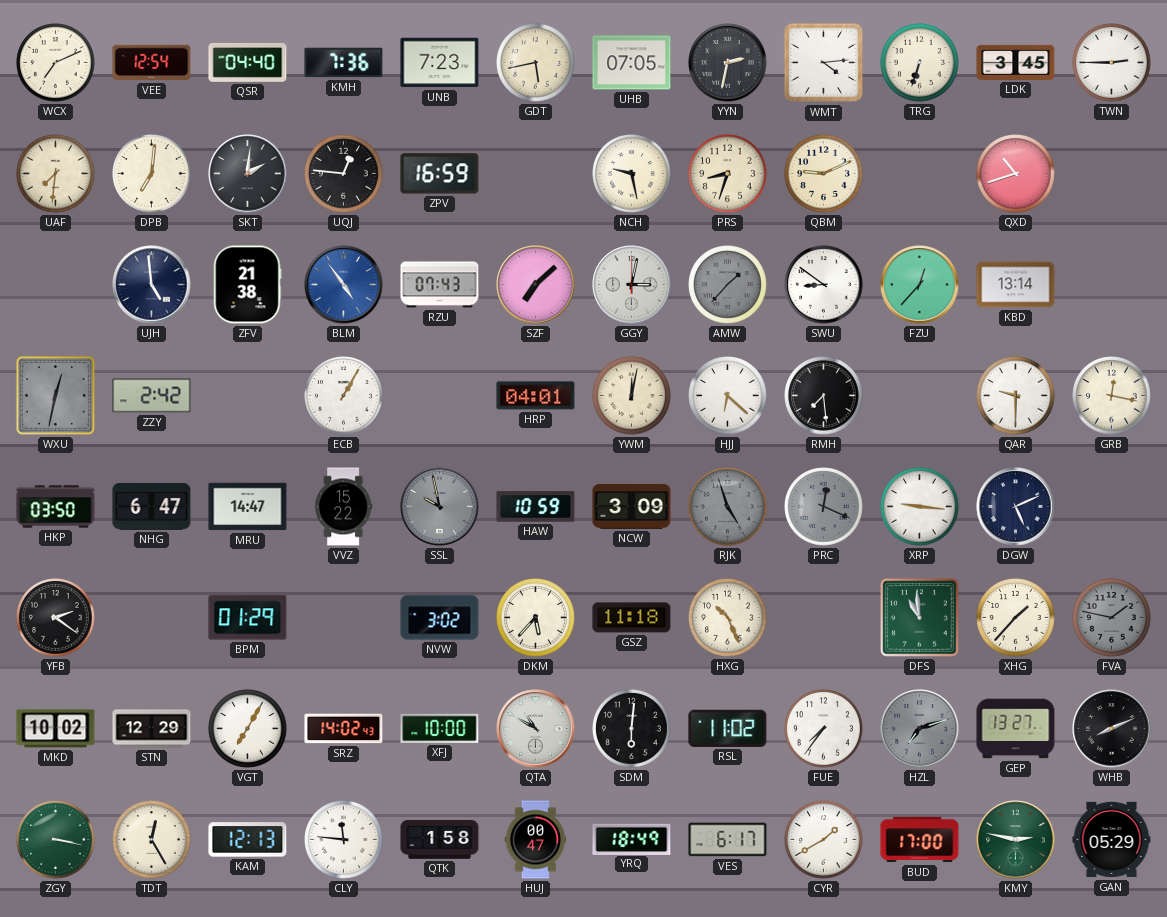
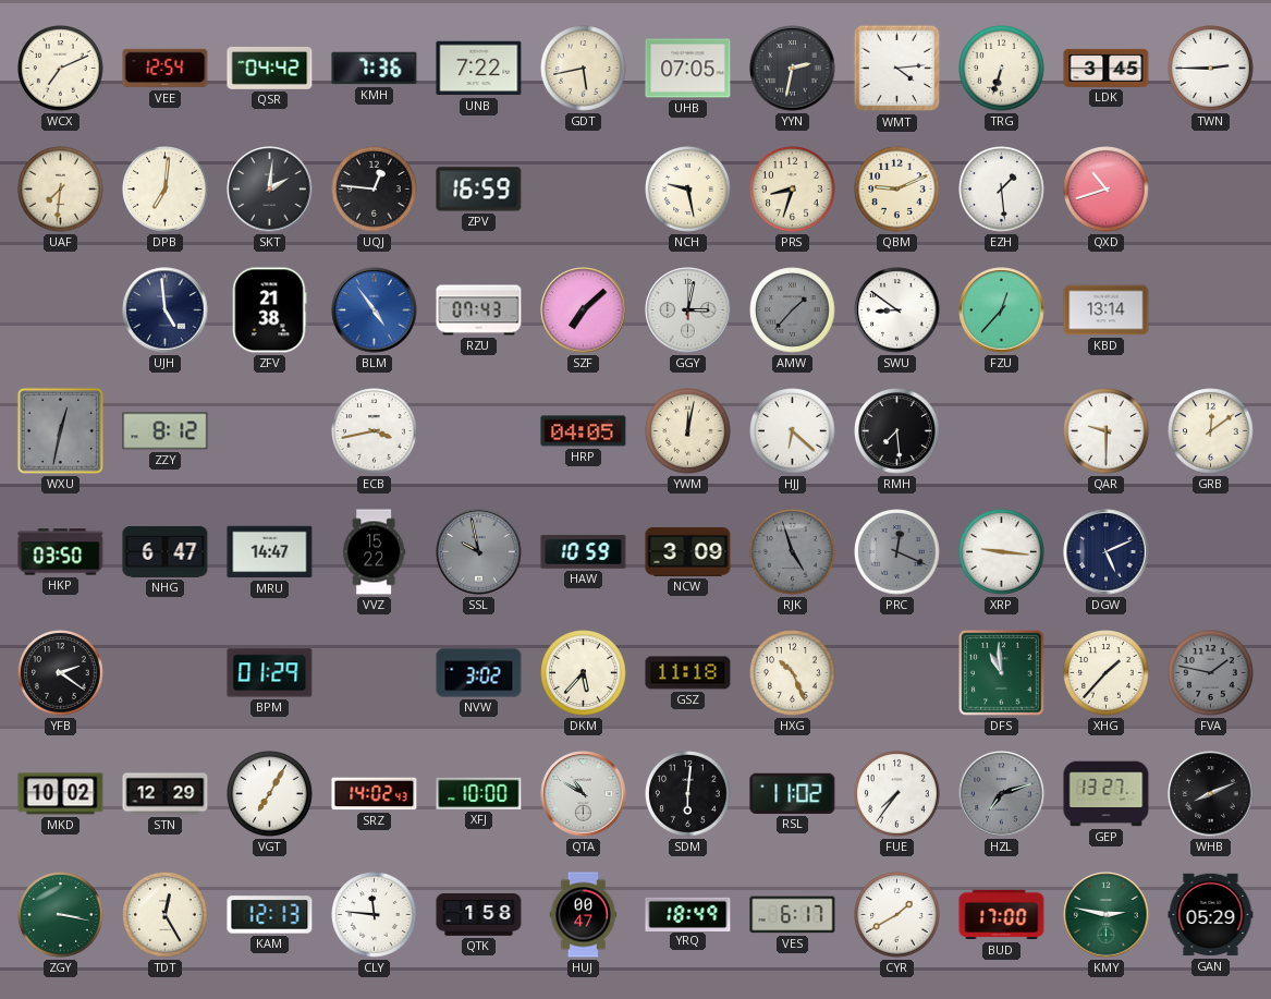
QSR: 04:40 -> 04:42
UNB: 7:23 -> 7:22
EZH: none -> 1:29
ZZY: 2:42 -> 8:12
ECB: 1:05 -> 3:43
HRP: 04:01 -> 04:05
GRB: 12:17 -> 12:09
